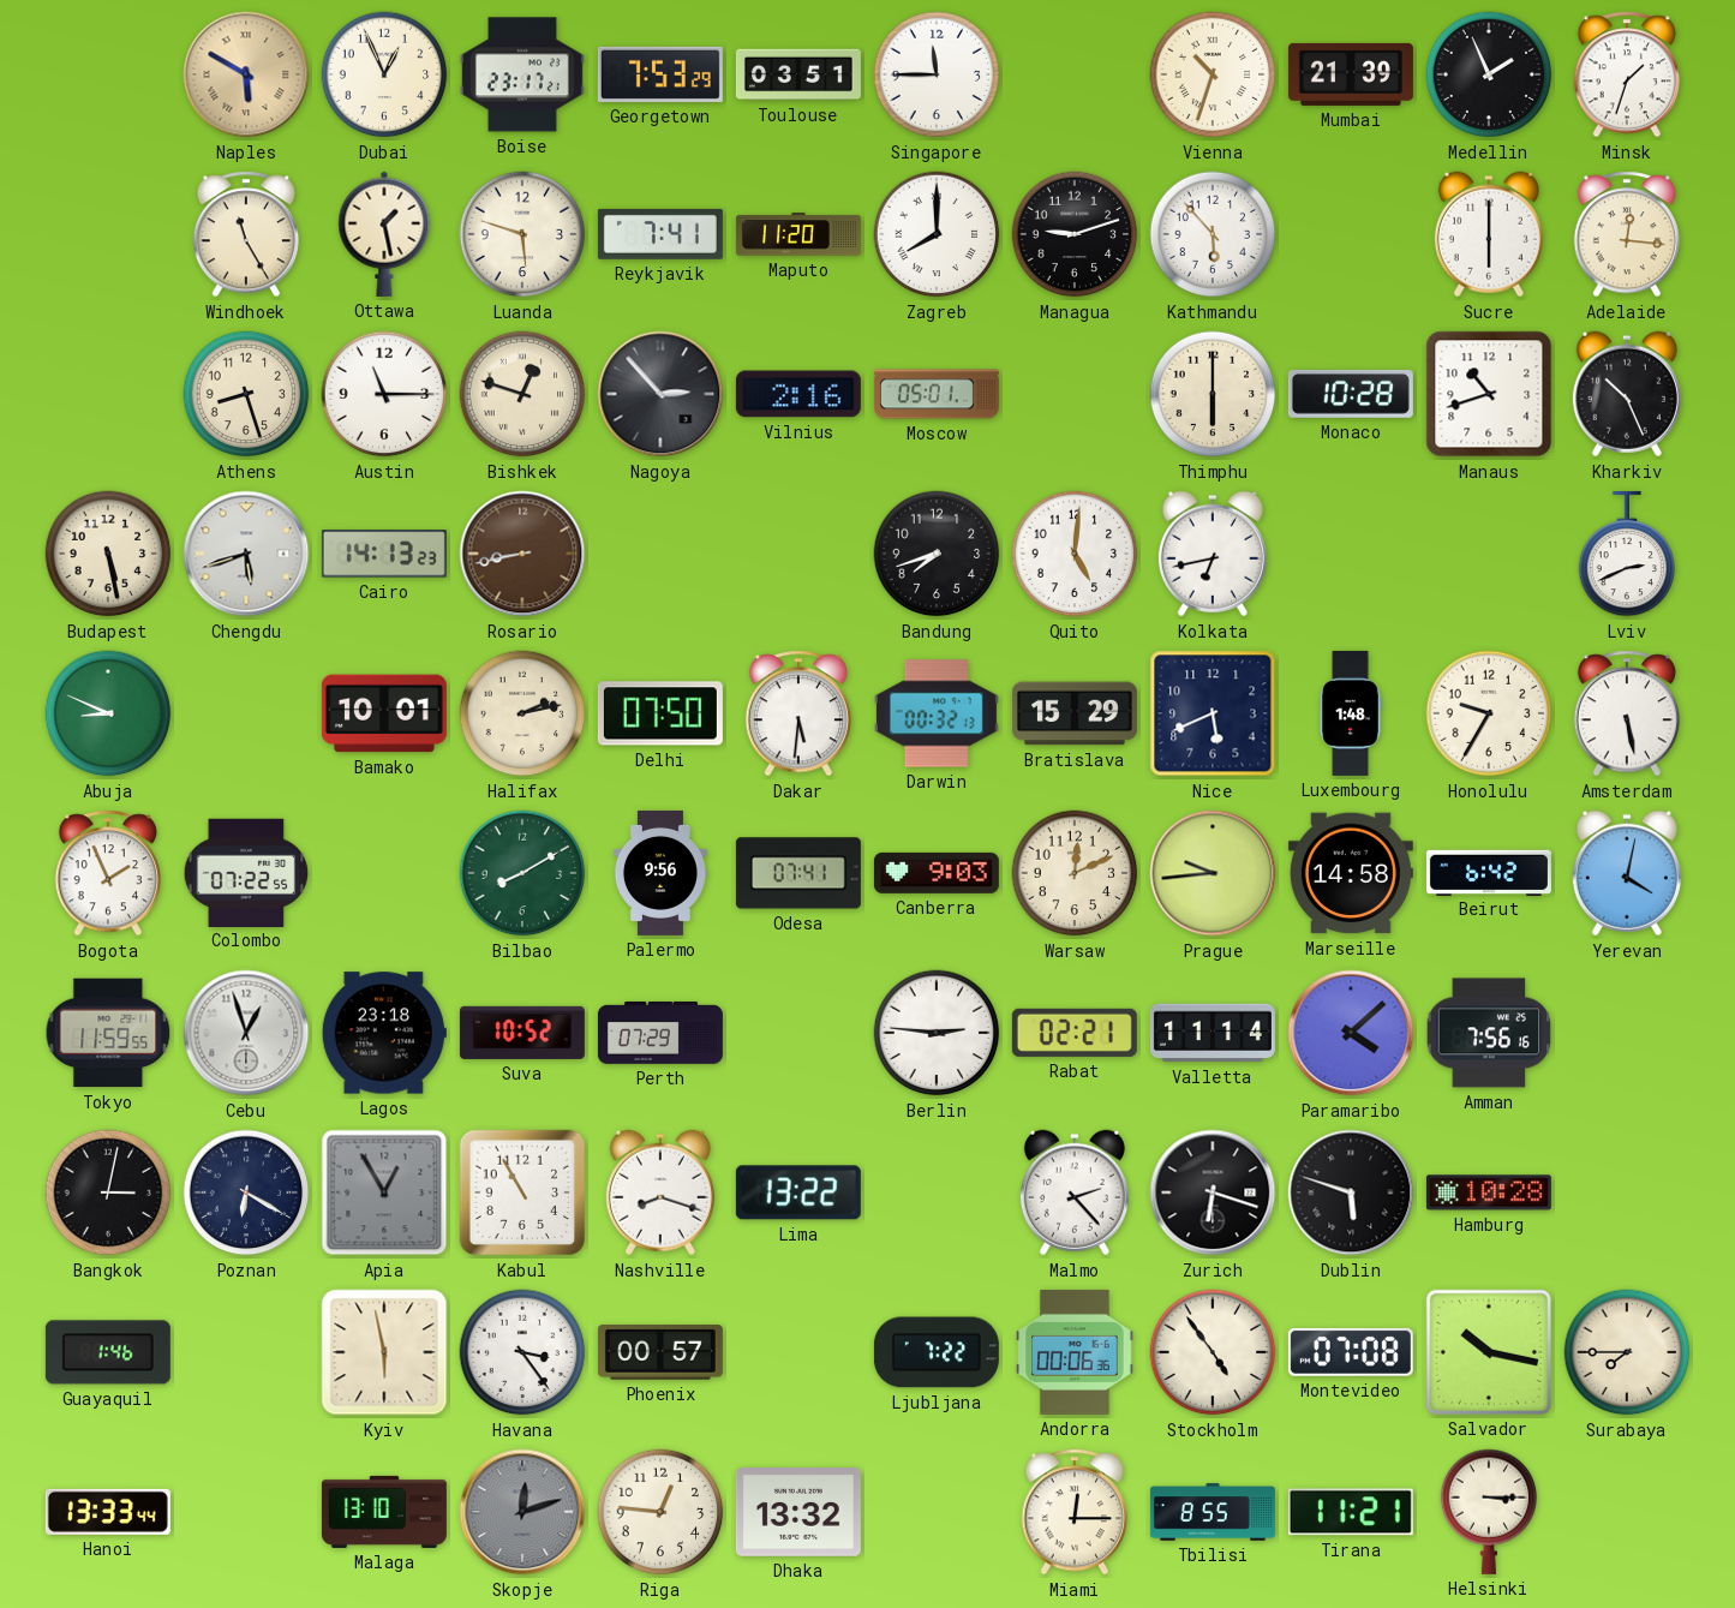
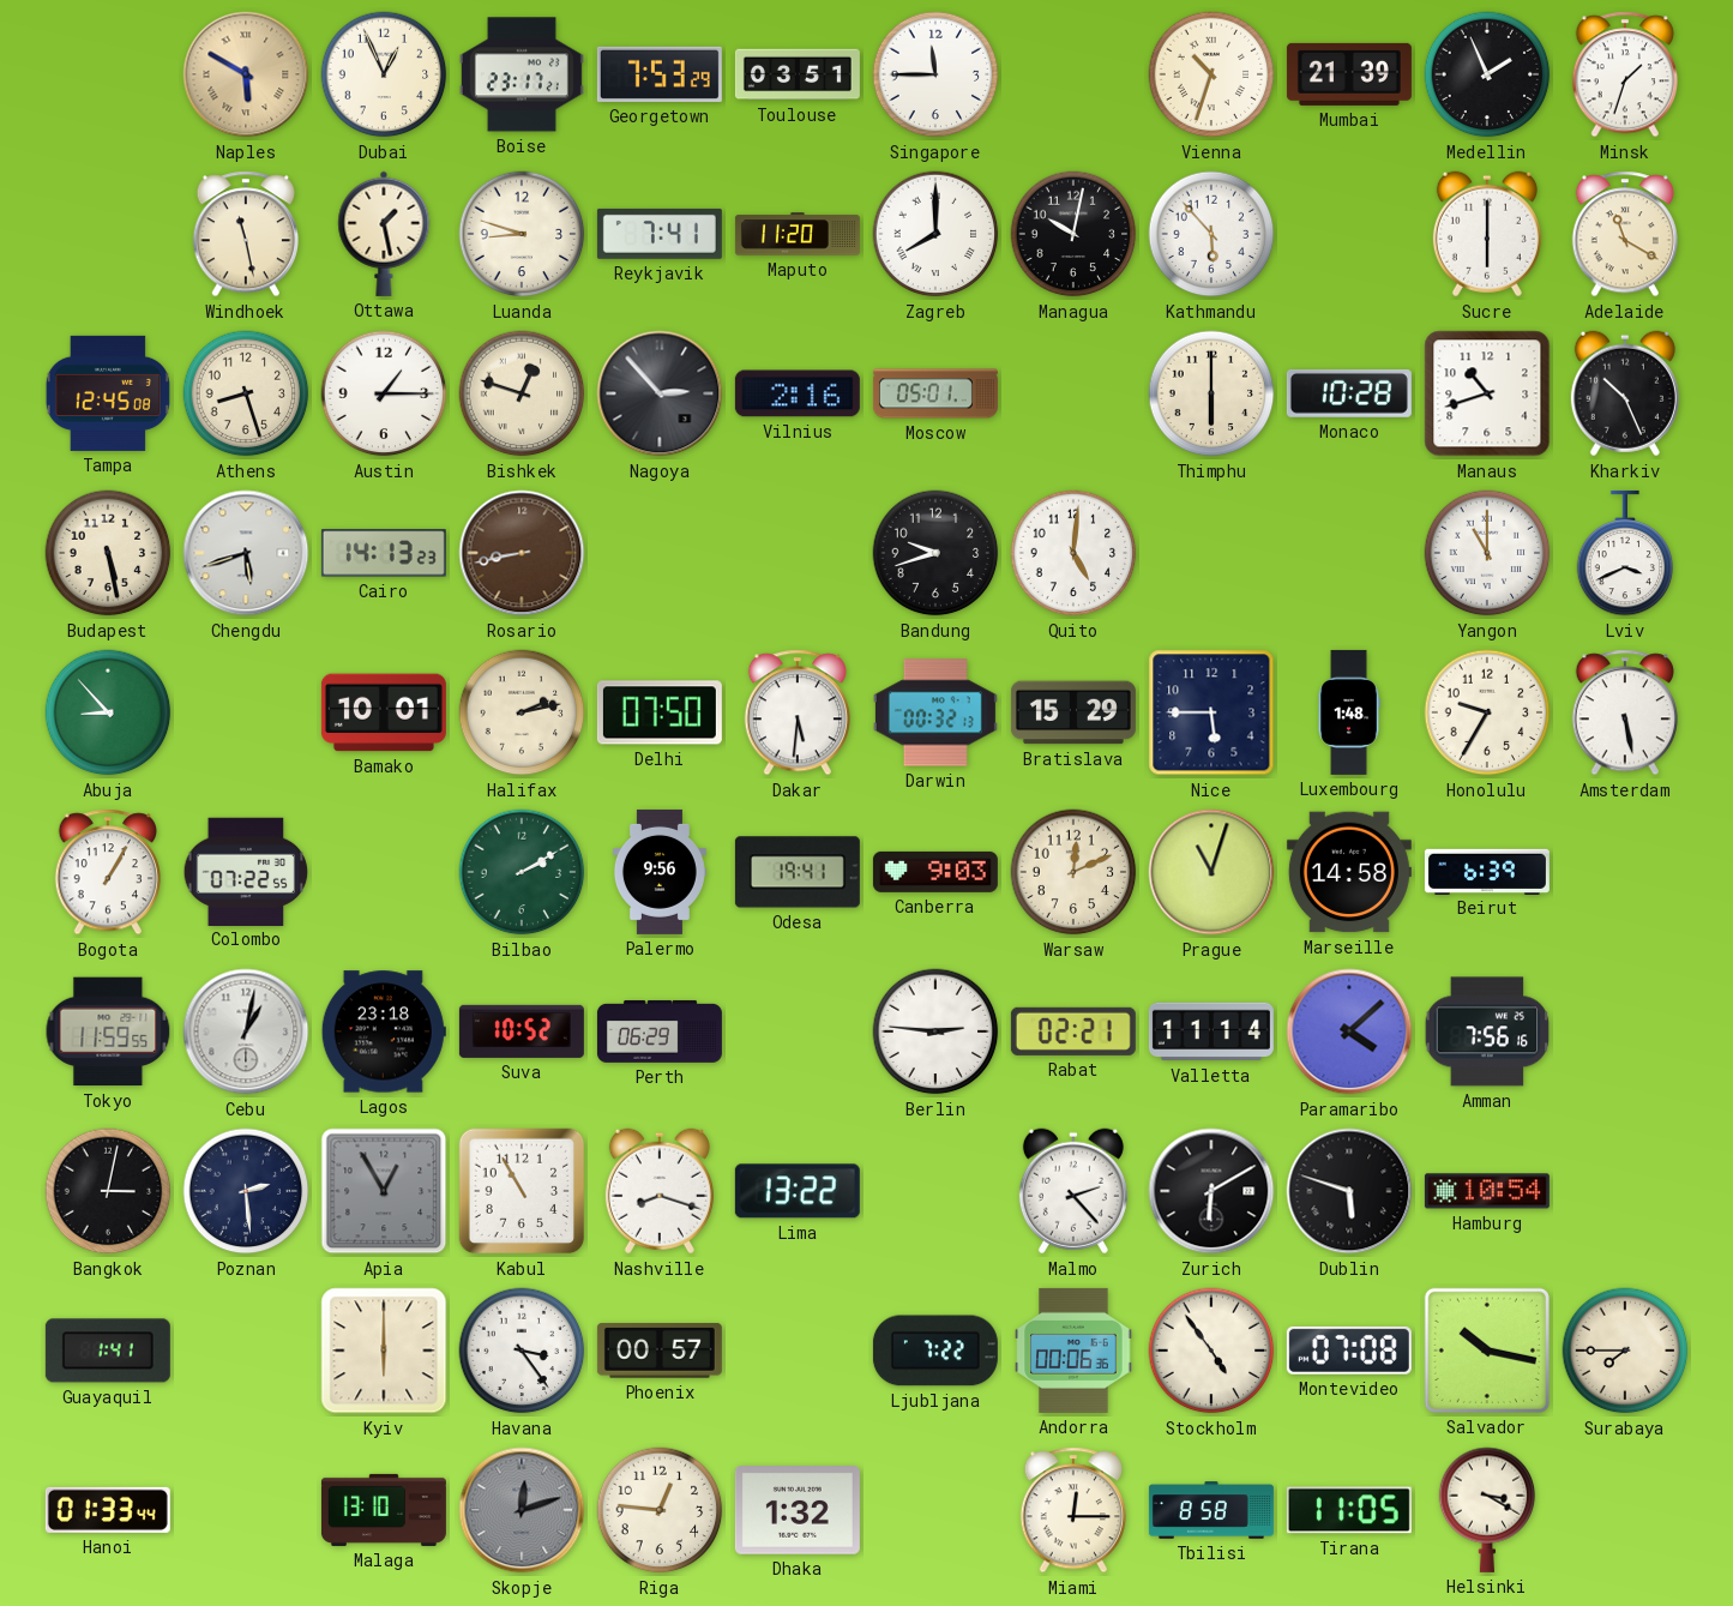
Windhoek: 11:25 -> 11:28
Luanda: 5:48 -> 8:48
Managua: 9:12 -> 10:02
Adelaide: 12:16 -> 11:20
Tampa: none -> 12:45
Austin: 11:15 -> 1:15
Bandung: 7:42 -> 9:42
Kolkata: 6:43 -> none
Yangon: none -> 11:00
Lviv: 2:41 -> 3:41
Abuja: 8:49 -> 8:53
Nice: 5:41 -> 5:45
Bogota: 1:56 -> 1:05
Bilbao: 8:10 -> 2:10
Odesa: 07:41 -> 19:41
Prague: 9:44 -> 11:03
Beirut: 6:42 -> 6:39
Yerevan: 4:02 -> none
Cebu: 12:57 -> 1:02
Perth: 07:29 -> 06:29
Poznan: 6:20 -> 2:29
Zurich: 6:18 -> 6:10
Hamburg: 10:28 -> 10:54
Guayaquil: 1:46 -> 1:41
Kyiv: 5:58 -> 6:00
Hanoi: 13:33 -> 01:33
Dhaka: 13:32 -> 1:32
Tbilisi: 8:55 -> 8:58
Tirana: 11:21 -> 11:05
Helsinki: 3:15 -> 3:20
